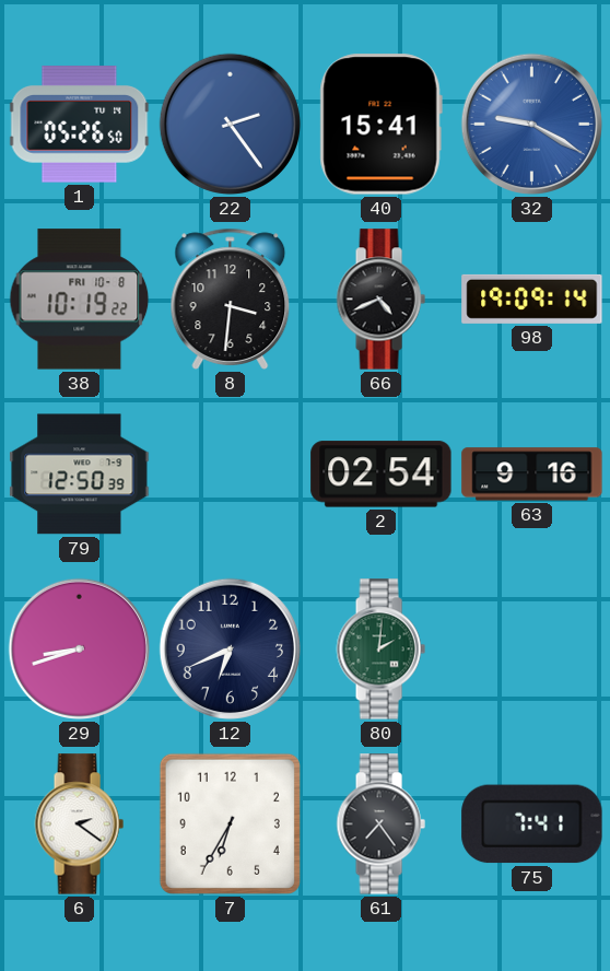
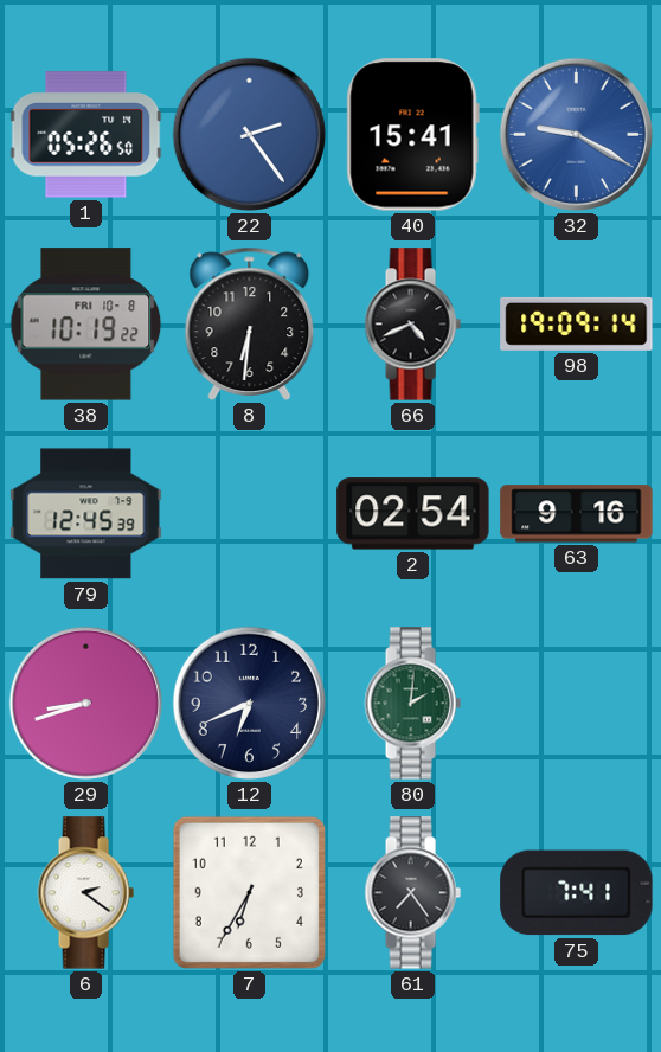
8: 3:31 -> 6:31
79: 12:50 -> 12:45
